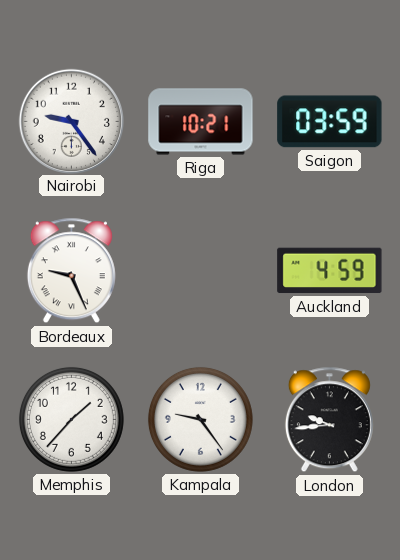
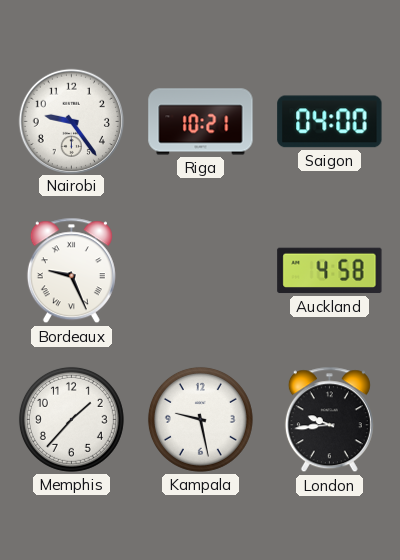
Saigon: 03:59 -> 04:00
Auckland: 4:59 -> 4:58
Kampala: 9:24 -> 9:28
